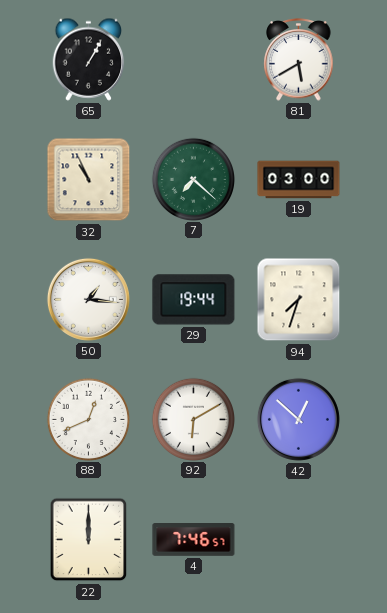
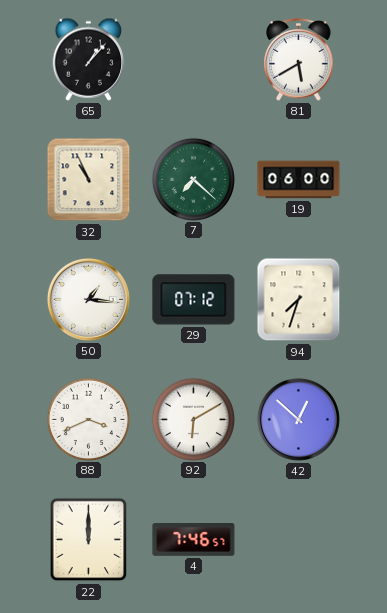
65: 1:05 -> 1:07
19: 03:00 -> 06:00
29: 19:44 -> 07:12
88: 12:41 -> 3:41
